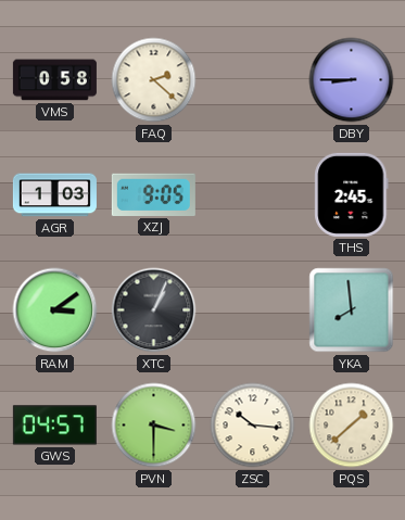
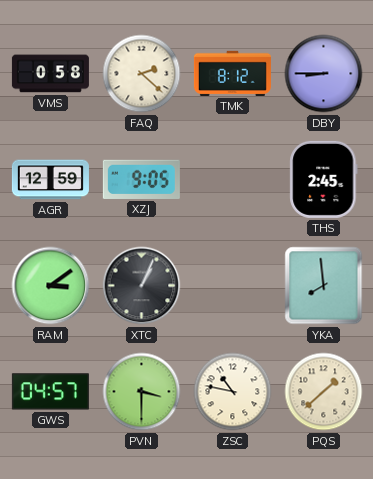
TMK: none -> 8:12
AGR: 1:03 -> 12:59
ZSC: 10:16 -> 10:47
